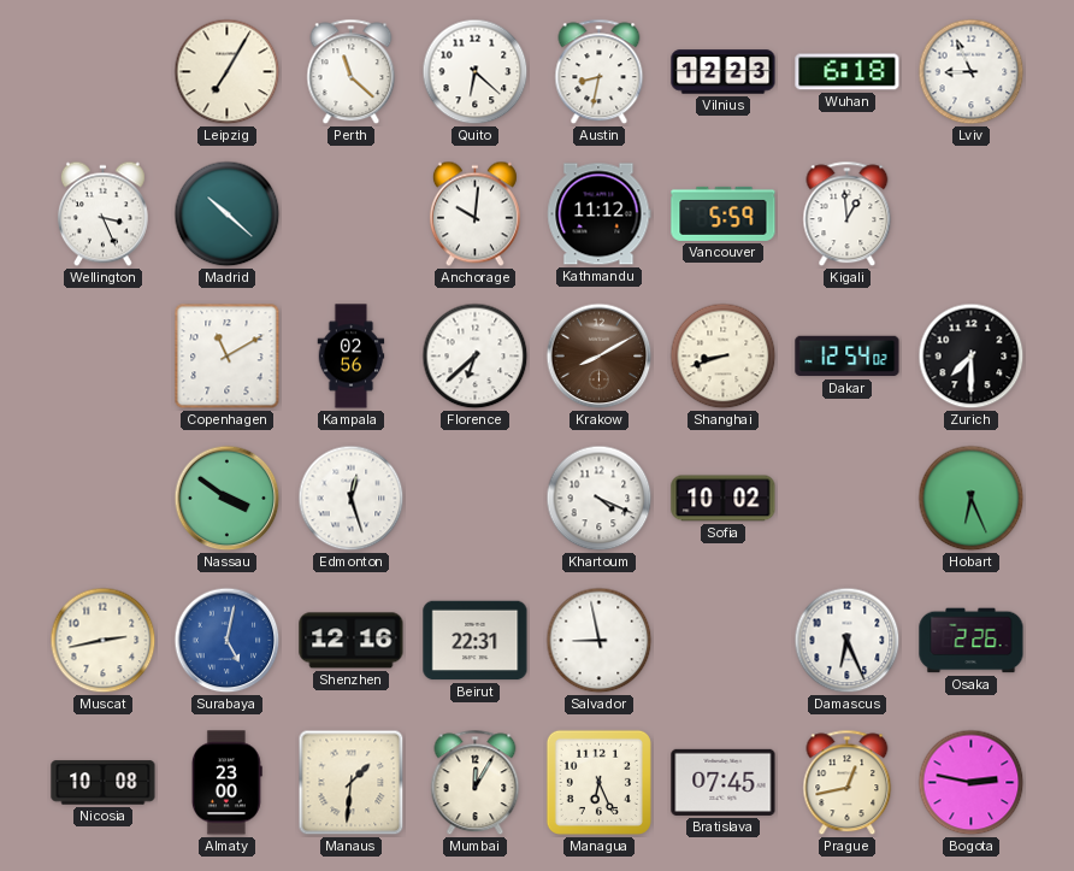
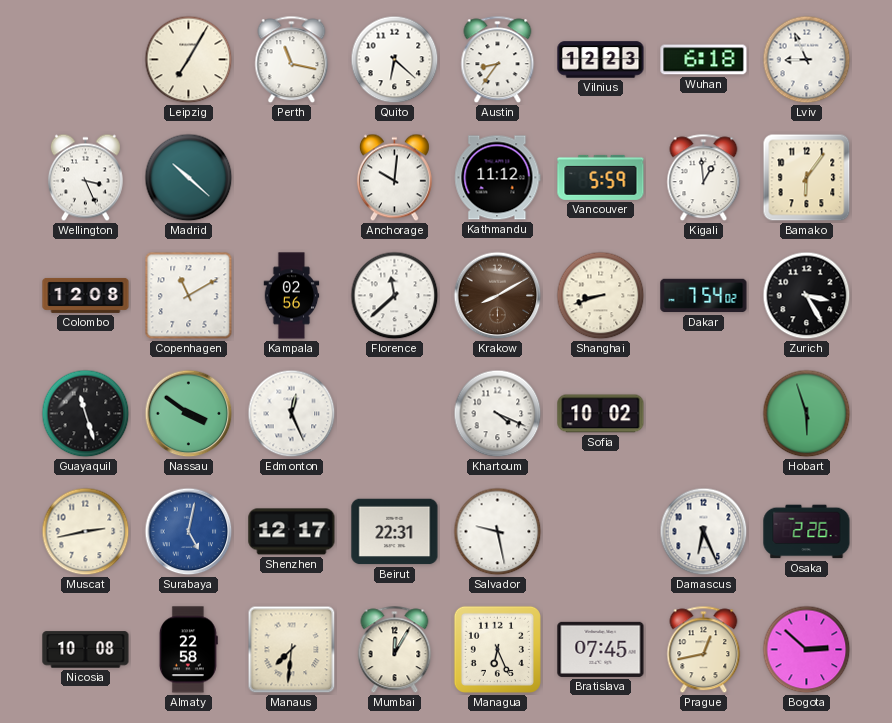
Perth: 11:22 -> 11:17
Austin: 8:32 -> 8:36
Bamako: none -> 6:06
Colombo: none -> 12:08
Florence: 6:38 -> 11:38
Dakar: 12:54 -> 7:54
Zurich: 7:30 -> 3:25
Guayaquil: none -> 11:27
Edmonton: 12:27 -> 12:26
Hobart: 6:26 -> 5:57
Shenzhen: 12:16 -> 12:17
Salvador: 8:58 -> 9:28
Almaty: 23:00 -> 22:58
Manaus: 1:31 -> 7:31
Bogota: 2:47 -> 2:52
